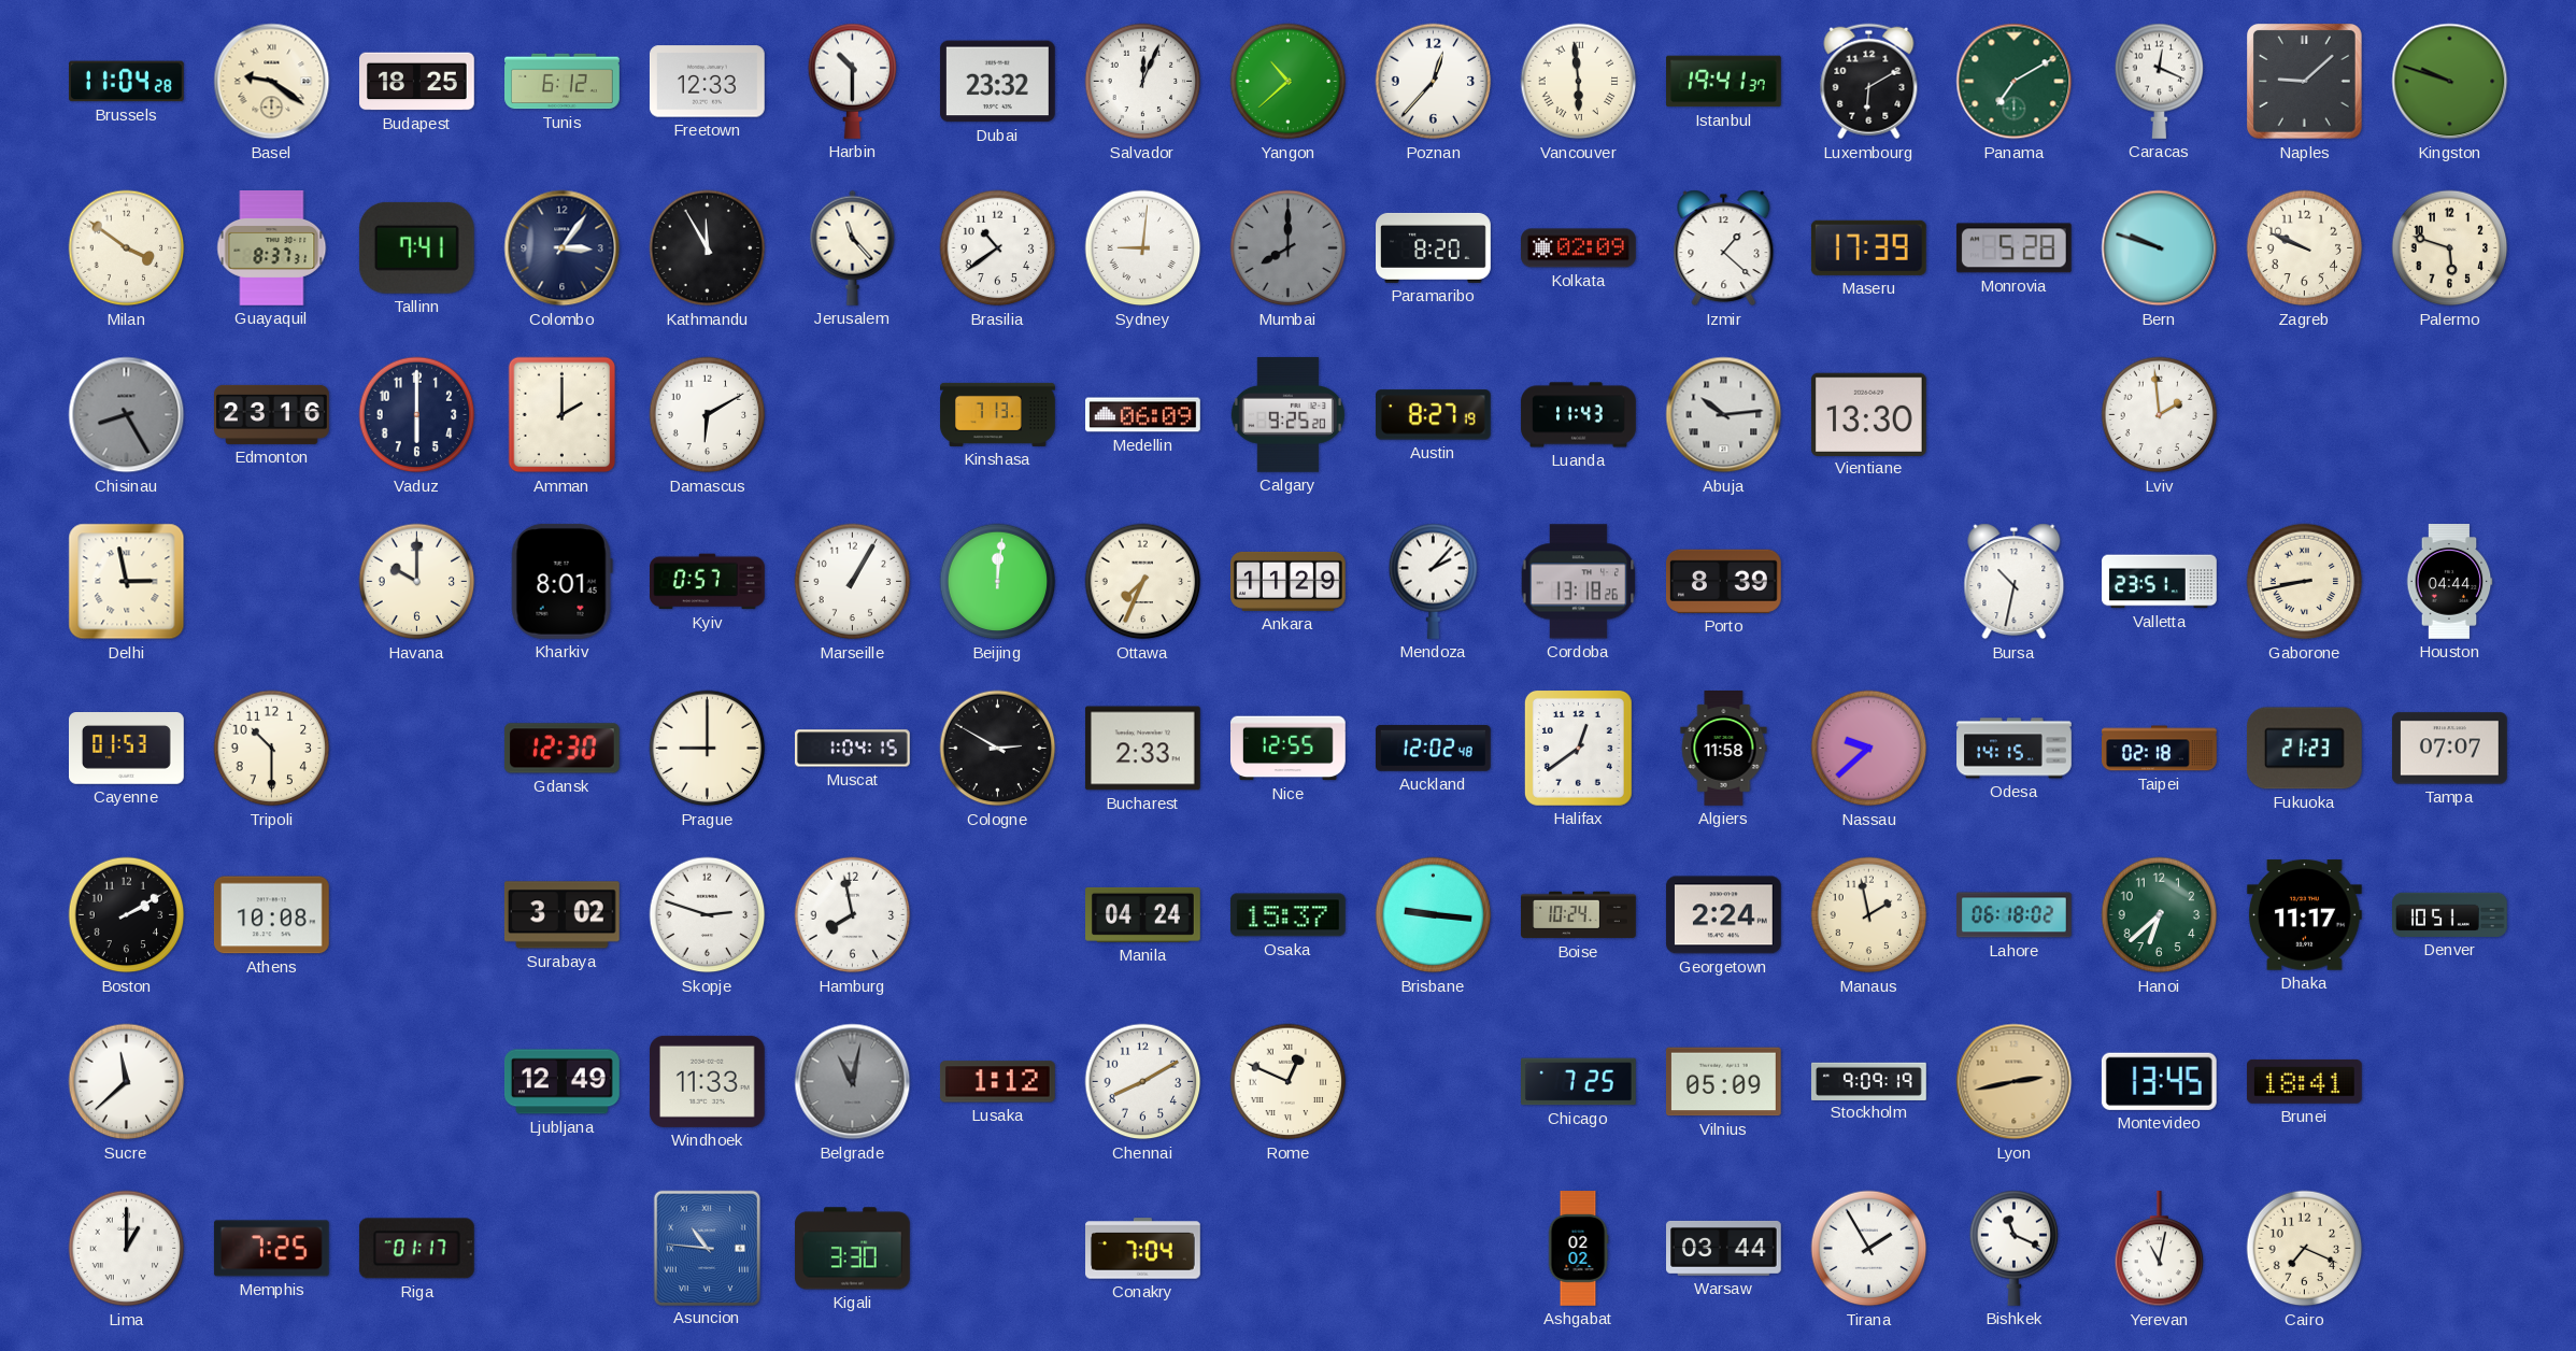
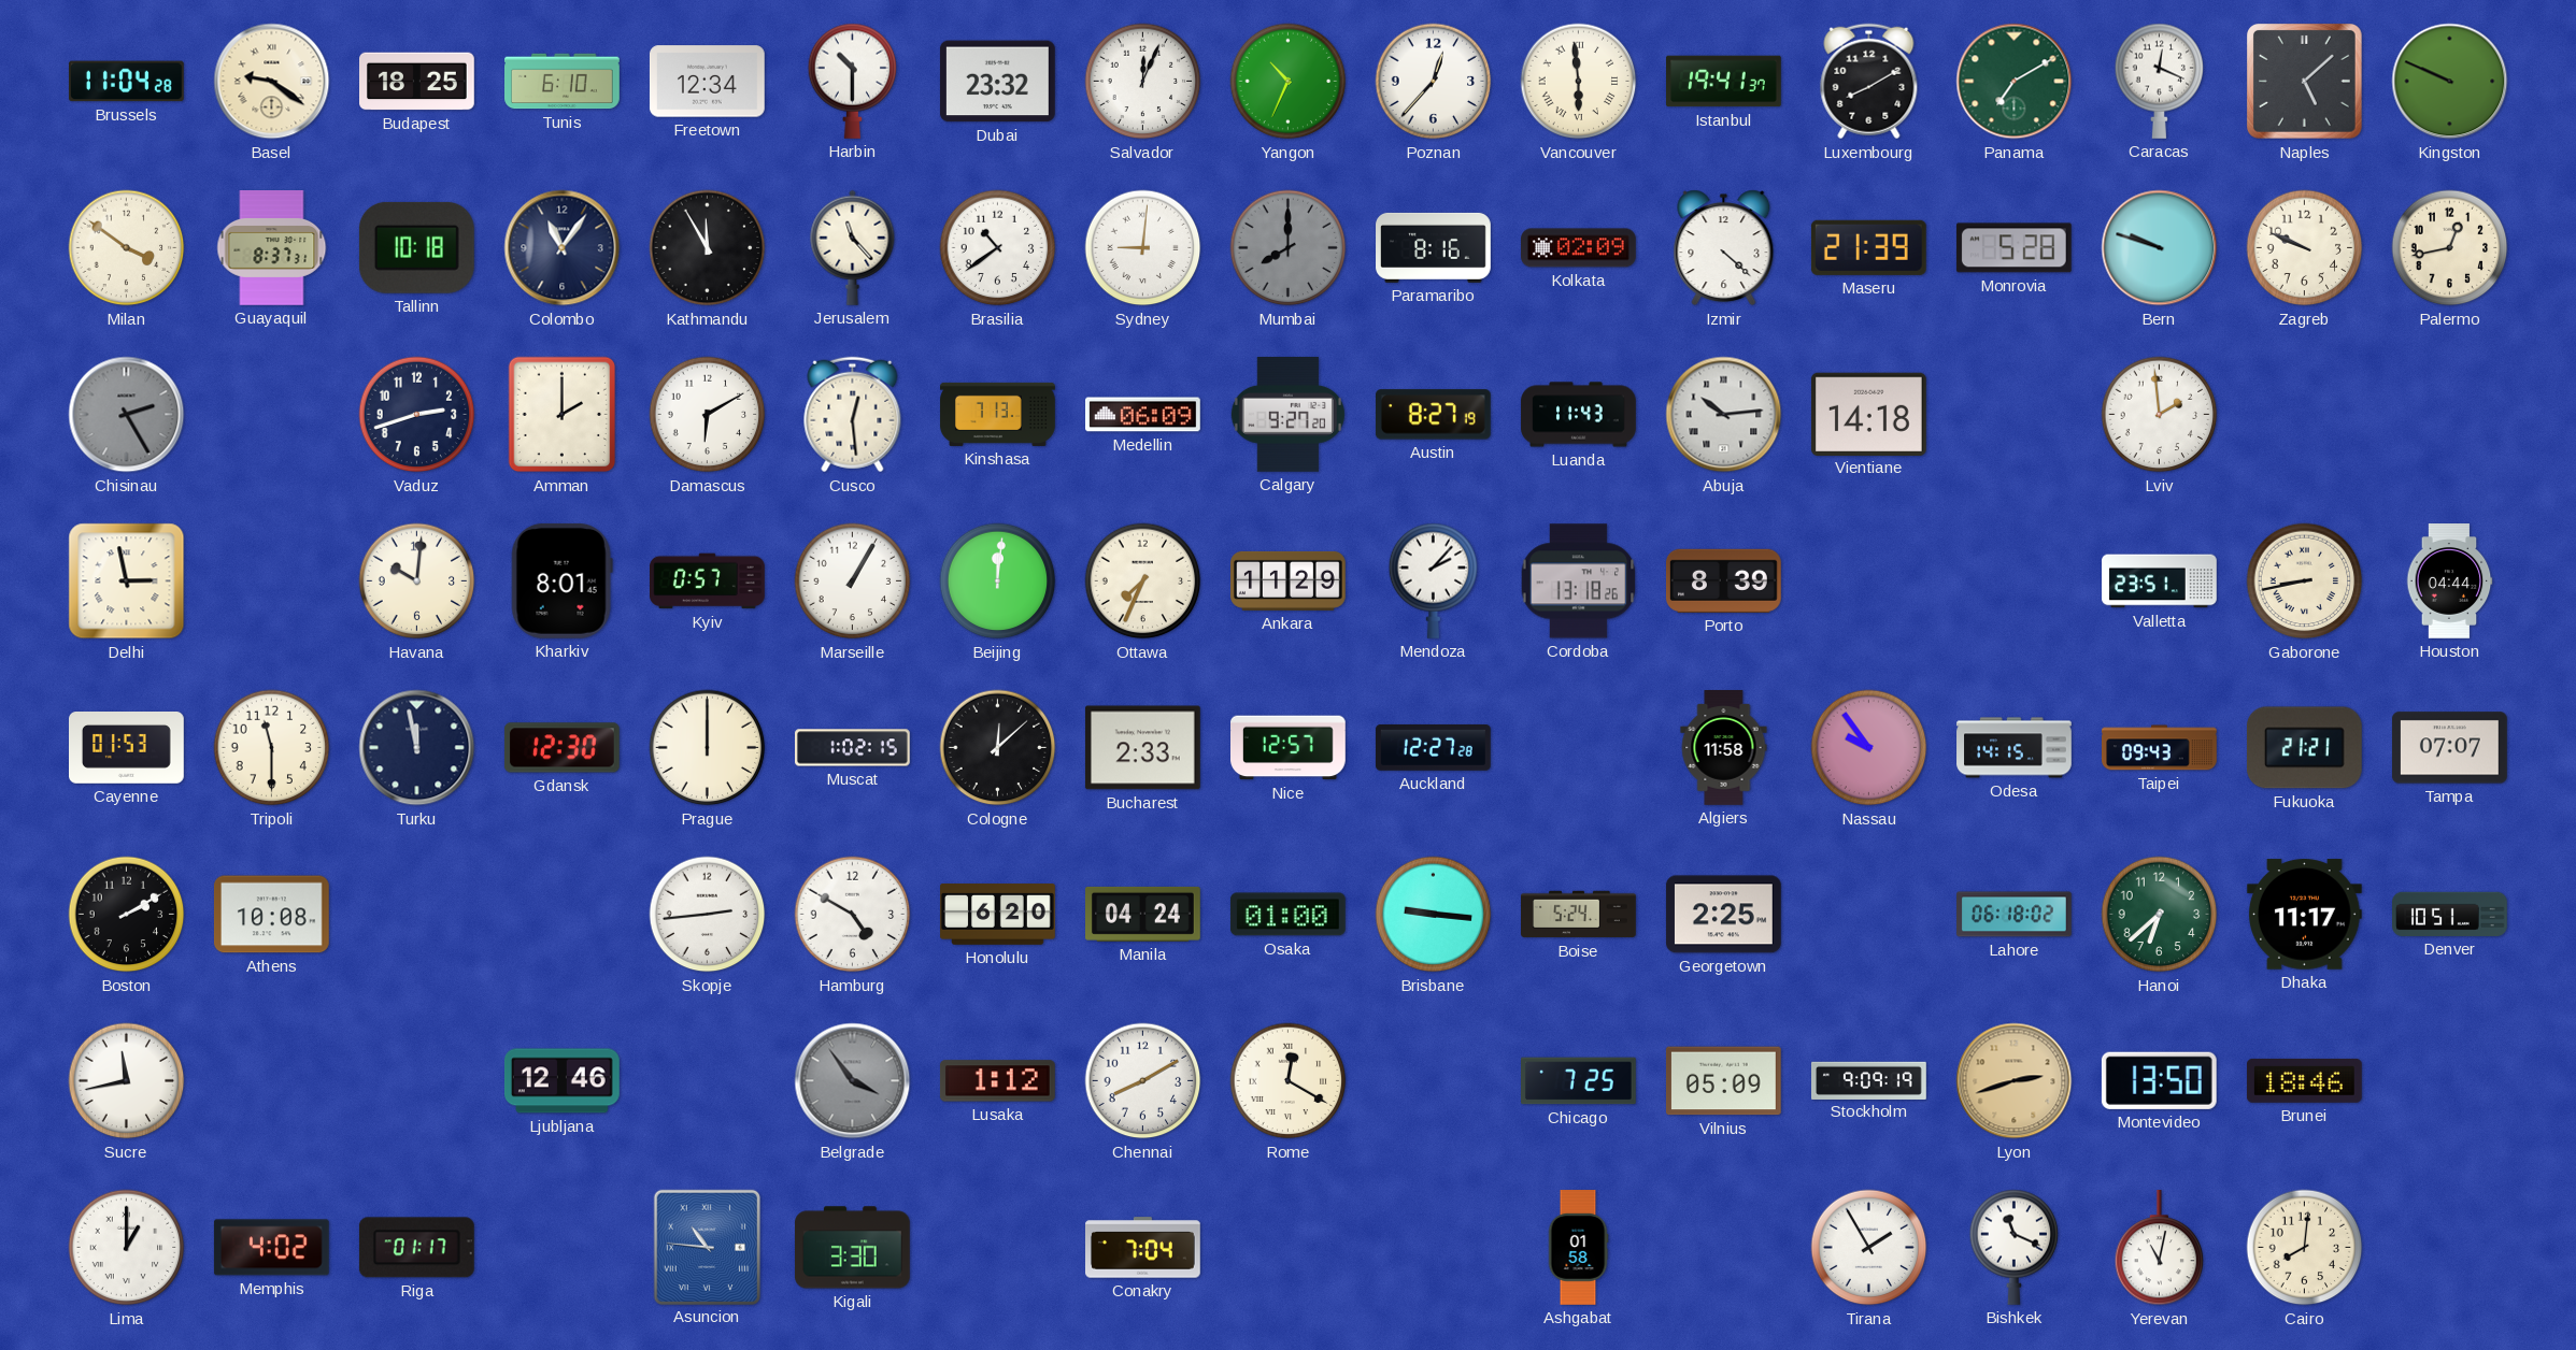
Tunis: 6:12 -> 6:10
Freetown: 12:33 -> 12:34
Yangon: 10:38 -> 10:34
Luxembourg: 6:10 -> 8:10
Naples: 9:08 -> 5:08
Kingston: 9:48 -> 9:49
Tallinn: 7:41 -> 10:18
Colombo: 3:06 -> 11:06
Paramaribo: 8:20 -> 8:16
Izmir: 1:22 -> 4:22
Maseru: 17:39 -> 21:39
Palermo: 5:48 -> 12:43
Chisinau: 8:25 -> 2:25
Edmonton: 23:16 -> none
Vaduz: 6:00 -> 2:42
Cusco: none -> 12:29
Calgary: 9:25 -> 9:27
Vientiane: 13:30 -> 14:18
Havana: 10:00 -> 10:01
Bursa: 10:32 -> none
Tripoli: 10:30 -> 11:30
Turku: none -> 11:58
Prague: 9:00 -> 12:00
Muscat: 1:04 -> 1:02
Cologne: 2:50 -> 12:08
Nice: 12:55 -> 12:57
Auckland: 12:02 -> 12:27
Halifax: 12:39 -> none
Nassau: 9:38 -> 9:54
Taipei: 02:18 -> 09:43
Fukuoka: 21:23 -> 21:21
Surabaya: 3:02 -> none
Skopje: 2:48 -> 2:44
Hamburg: 7:58 -> 4:50
Honolulu: none -> 6:20
Osaka: 15:37 -> 01:00
Boise: 10:24 -> 5:24
Georgetown: 2:24 -> 2:25
Manaus: 1:58 -> none
Sucre: 11:38 -> 11:43
Ljubljana: 12:49 -> 12:46
Windhoek: 11:33 -> none
Belgrade: 11:02 -> 3:54
Rome: 12:49 -> 12:20
Lyon: 2:43 -> 2:42
Montevideo: 13:45 -> 13:50
Brunei: 18:41 -> 18:46
Memphis: 7:25 -> 4:02
Ashgabat: 02:02 -> 01:58
Warsaw: 03:44 -> none
Cairo: 7:19 -> 8:01
